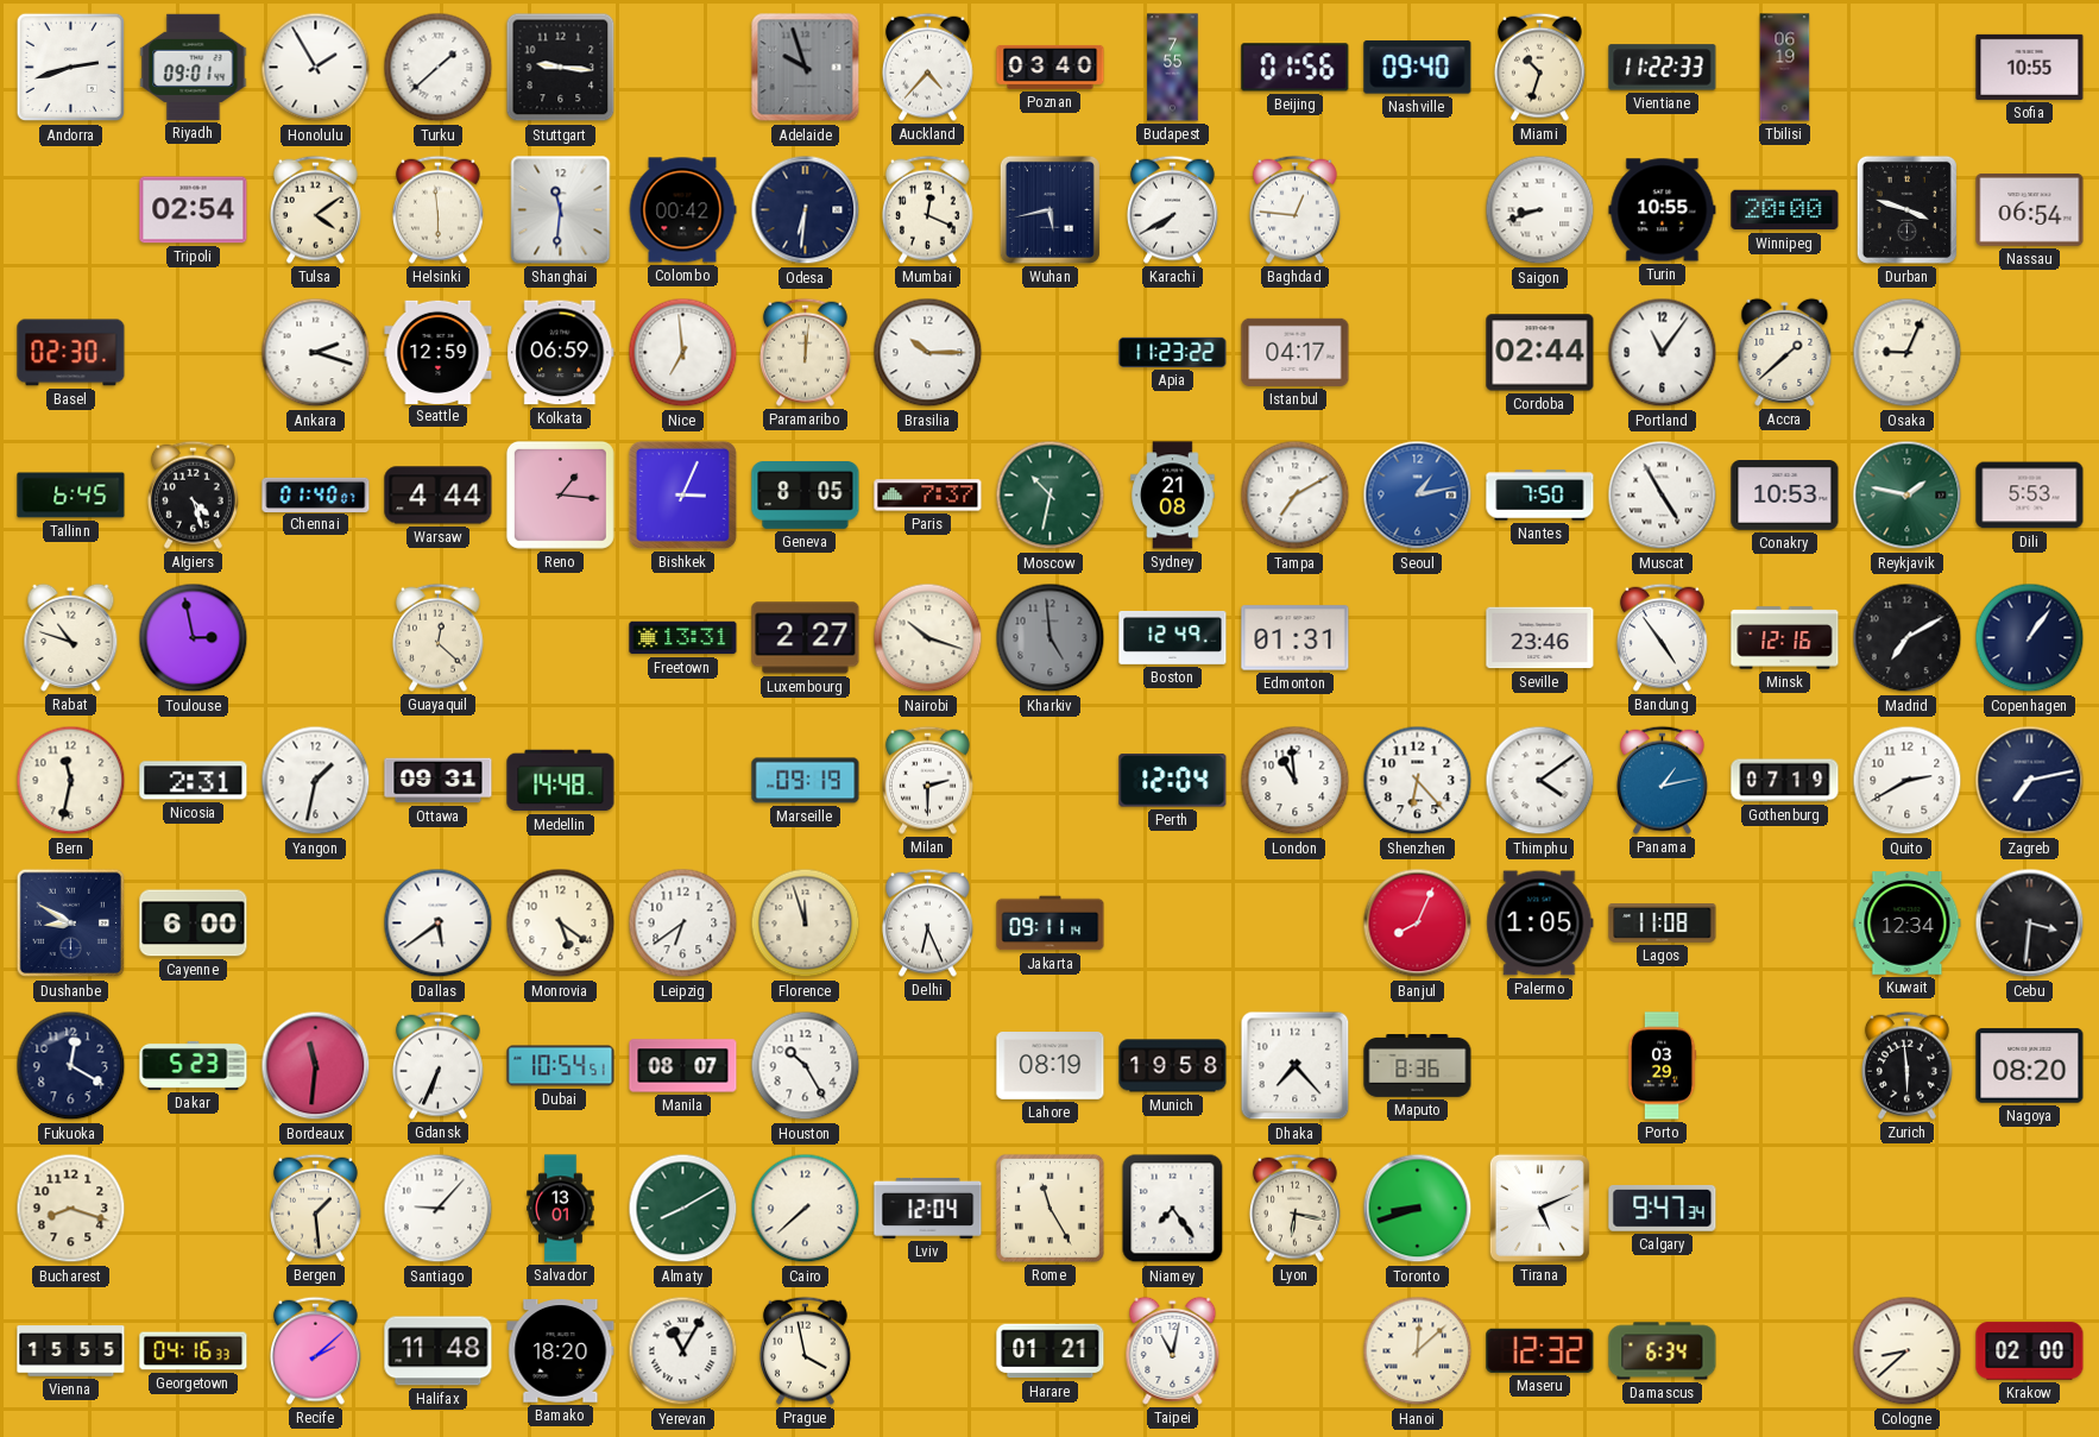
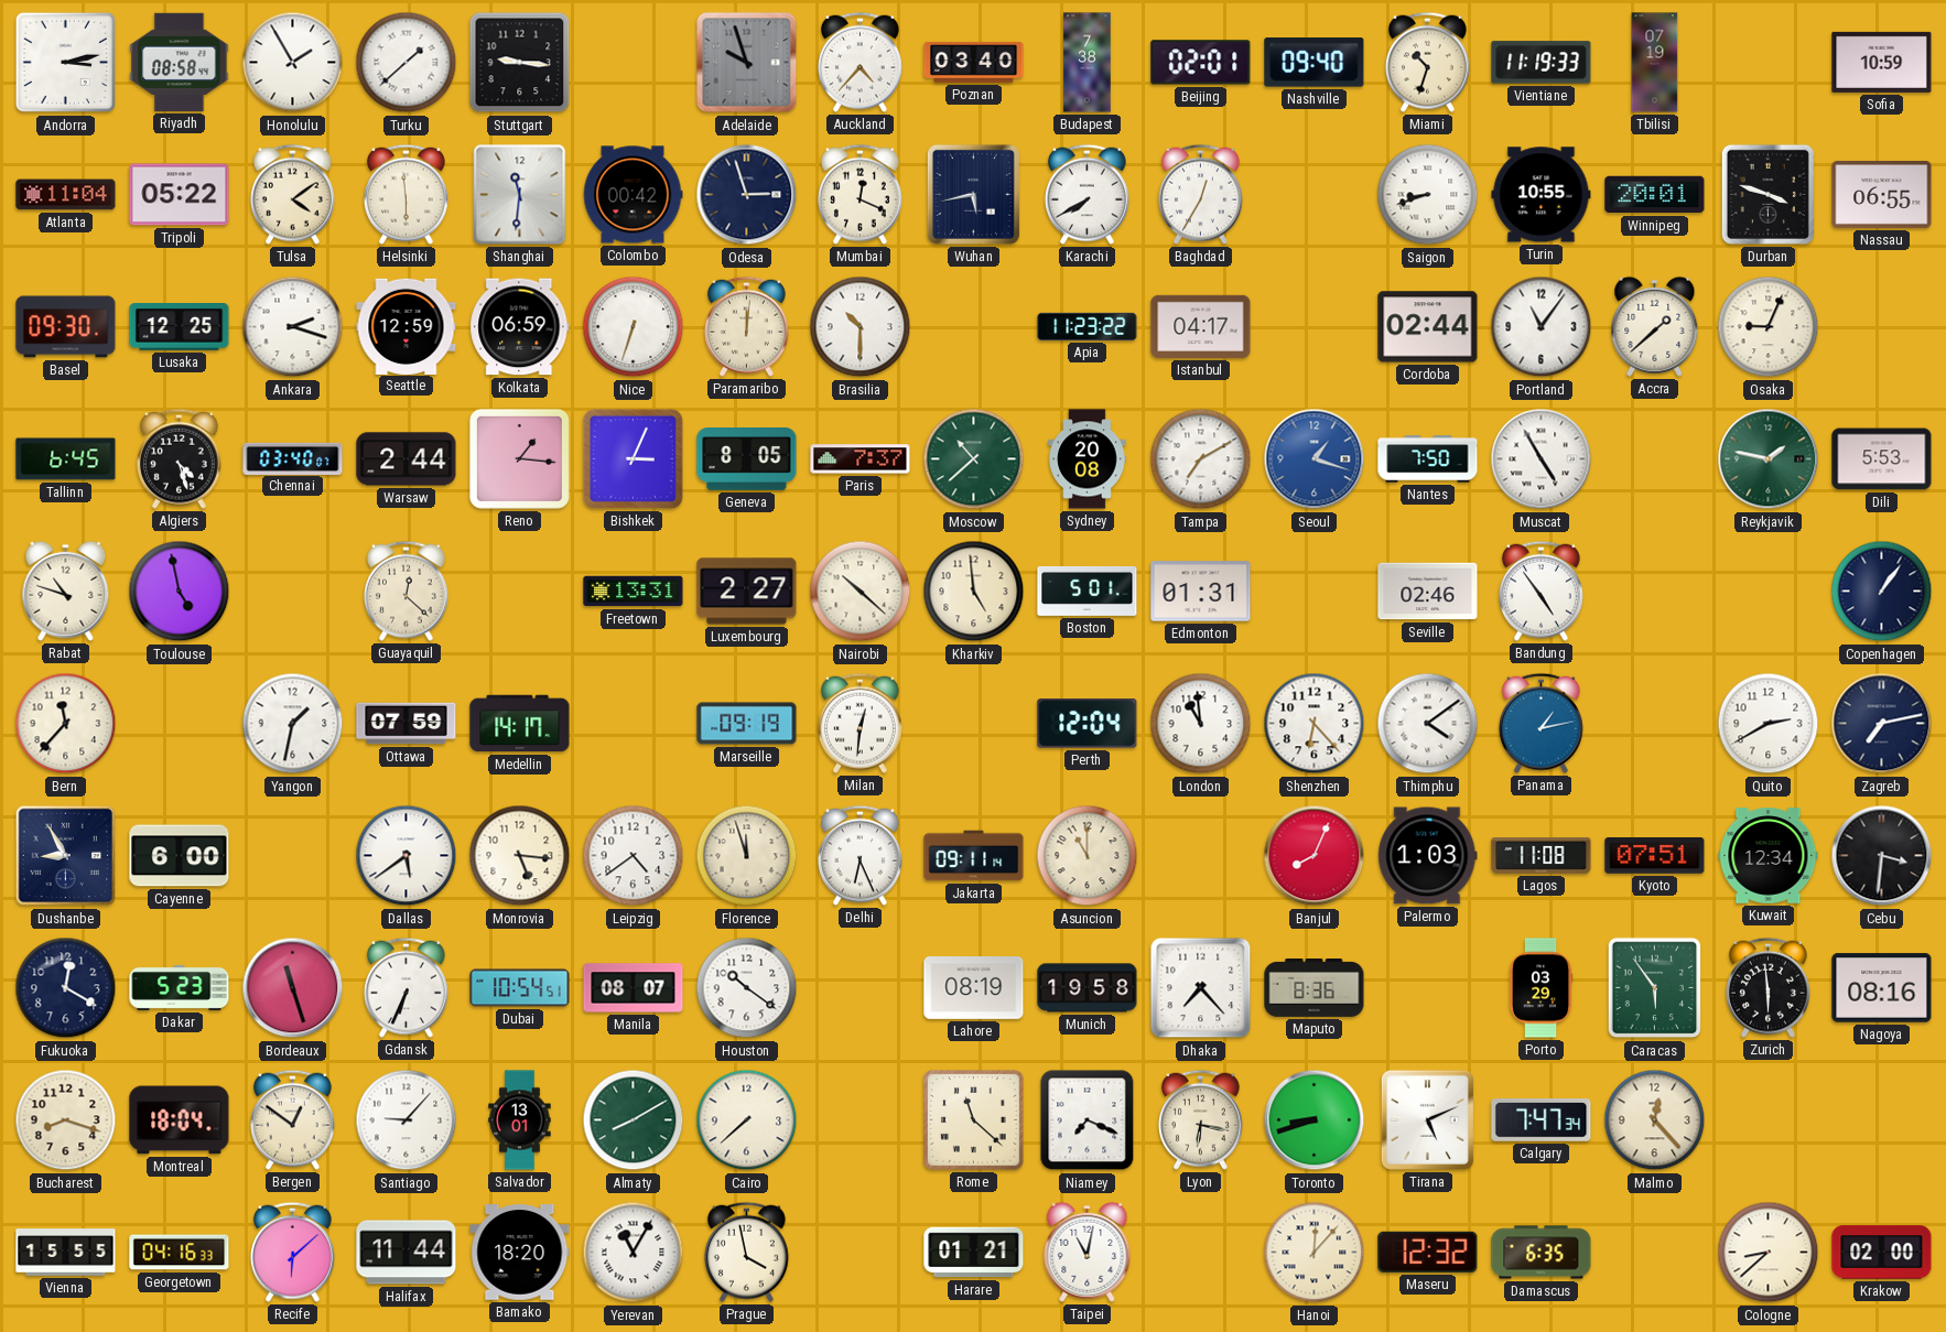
Andorra: 2:42 -> 3:13
Riyadh: 09:01 -> 08:58
Budapest: 7:55 -> 7:38
Beijing: 01:56 -> 02:01
Vientiane: 11:22 -> 11:19
Tbilisi: 06:19 -> 07:19
Sofia: 10:55 -> 10:59
Atlanta: none -> 11:04
Tripoli: 02:54 -> 05:22
Odesa: 6:31 -> 2:57
Baghdad: 12:46 -> 12:35
Winnipeg: 20:00 -> 20:01
Nassau: 06:54 -> 06:55
Basel: 02:30 -> 09:30
Lusaka: none -> 12:25
Nice: 6:59 -> 6:33
Brasilia: 10:15 -> 10:30
Chennai: 01:40 -> 03:40
Warsaw: 4:44 -> 2:44
Moscow: 10:32 -> 10:38
Sydney: 21:08 -> 20:08
Seoul: 1:13 -> 1:18
Conakry: 10:53 -> none
Toulouse: 2:58 -> 4:58
Nairobi: 10:18 -> 10:22
Kharkiv dial: grey -> cream
Boston: 12:49 -> 5:01
Seville: 23:46 -> 02:46
Minsk: 12:16 -> none
Madrid: 7:10 -> none
Bern: 11:32 -> 11:37
Nicosia: 2:31 -> none
Ottawa: 09:31 -> 07:59
Medellin: 14:48 -> 14:17
Milan: 2:30 -> 12:31
Gothenburg: 07:19 -> none
Dushanbe: 8:50 -> 8:55
Monrovia: 5:21 -> 5:16
Leipzig: 6:39 -> 4:39
Asuncion: none -> 11:00
Palermo: 1:05 -> 1:03
Kyoto: none -> 07:51
Bordeaux: 11:31 -> 11:27
Houston: 10:25 -> 10:21
Caracas: none -> 5:54
Nagoya: 08:20 -> 08:16
Montreal: none -> 18:04
Bergen: 1:29 -> 12:51
Lviv: 12:04 -> none
Rome: 11:25 -> 11:22
Niamey: 7:24 -> 7:19
Calgary: 9:47 -> 7:47
Malmo: none -> 12:23
Recife: 2:08 -> 6:08
Halifax: 11:48 -> 11:44
Hanoi: 12:08 -> 12:07
Damascus: 6:34 -> 6:35
